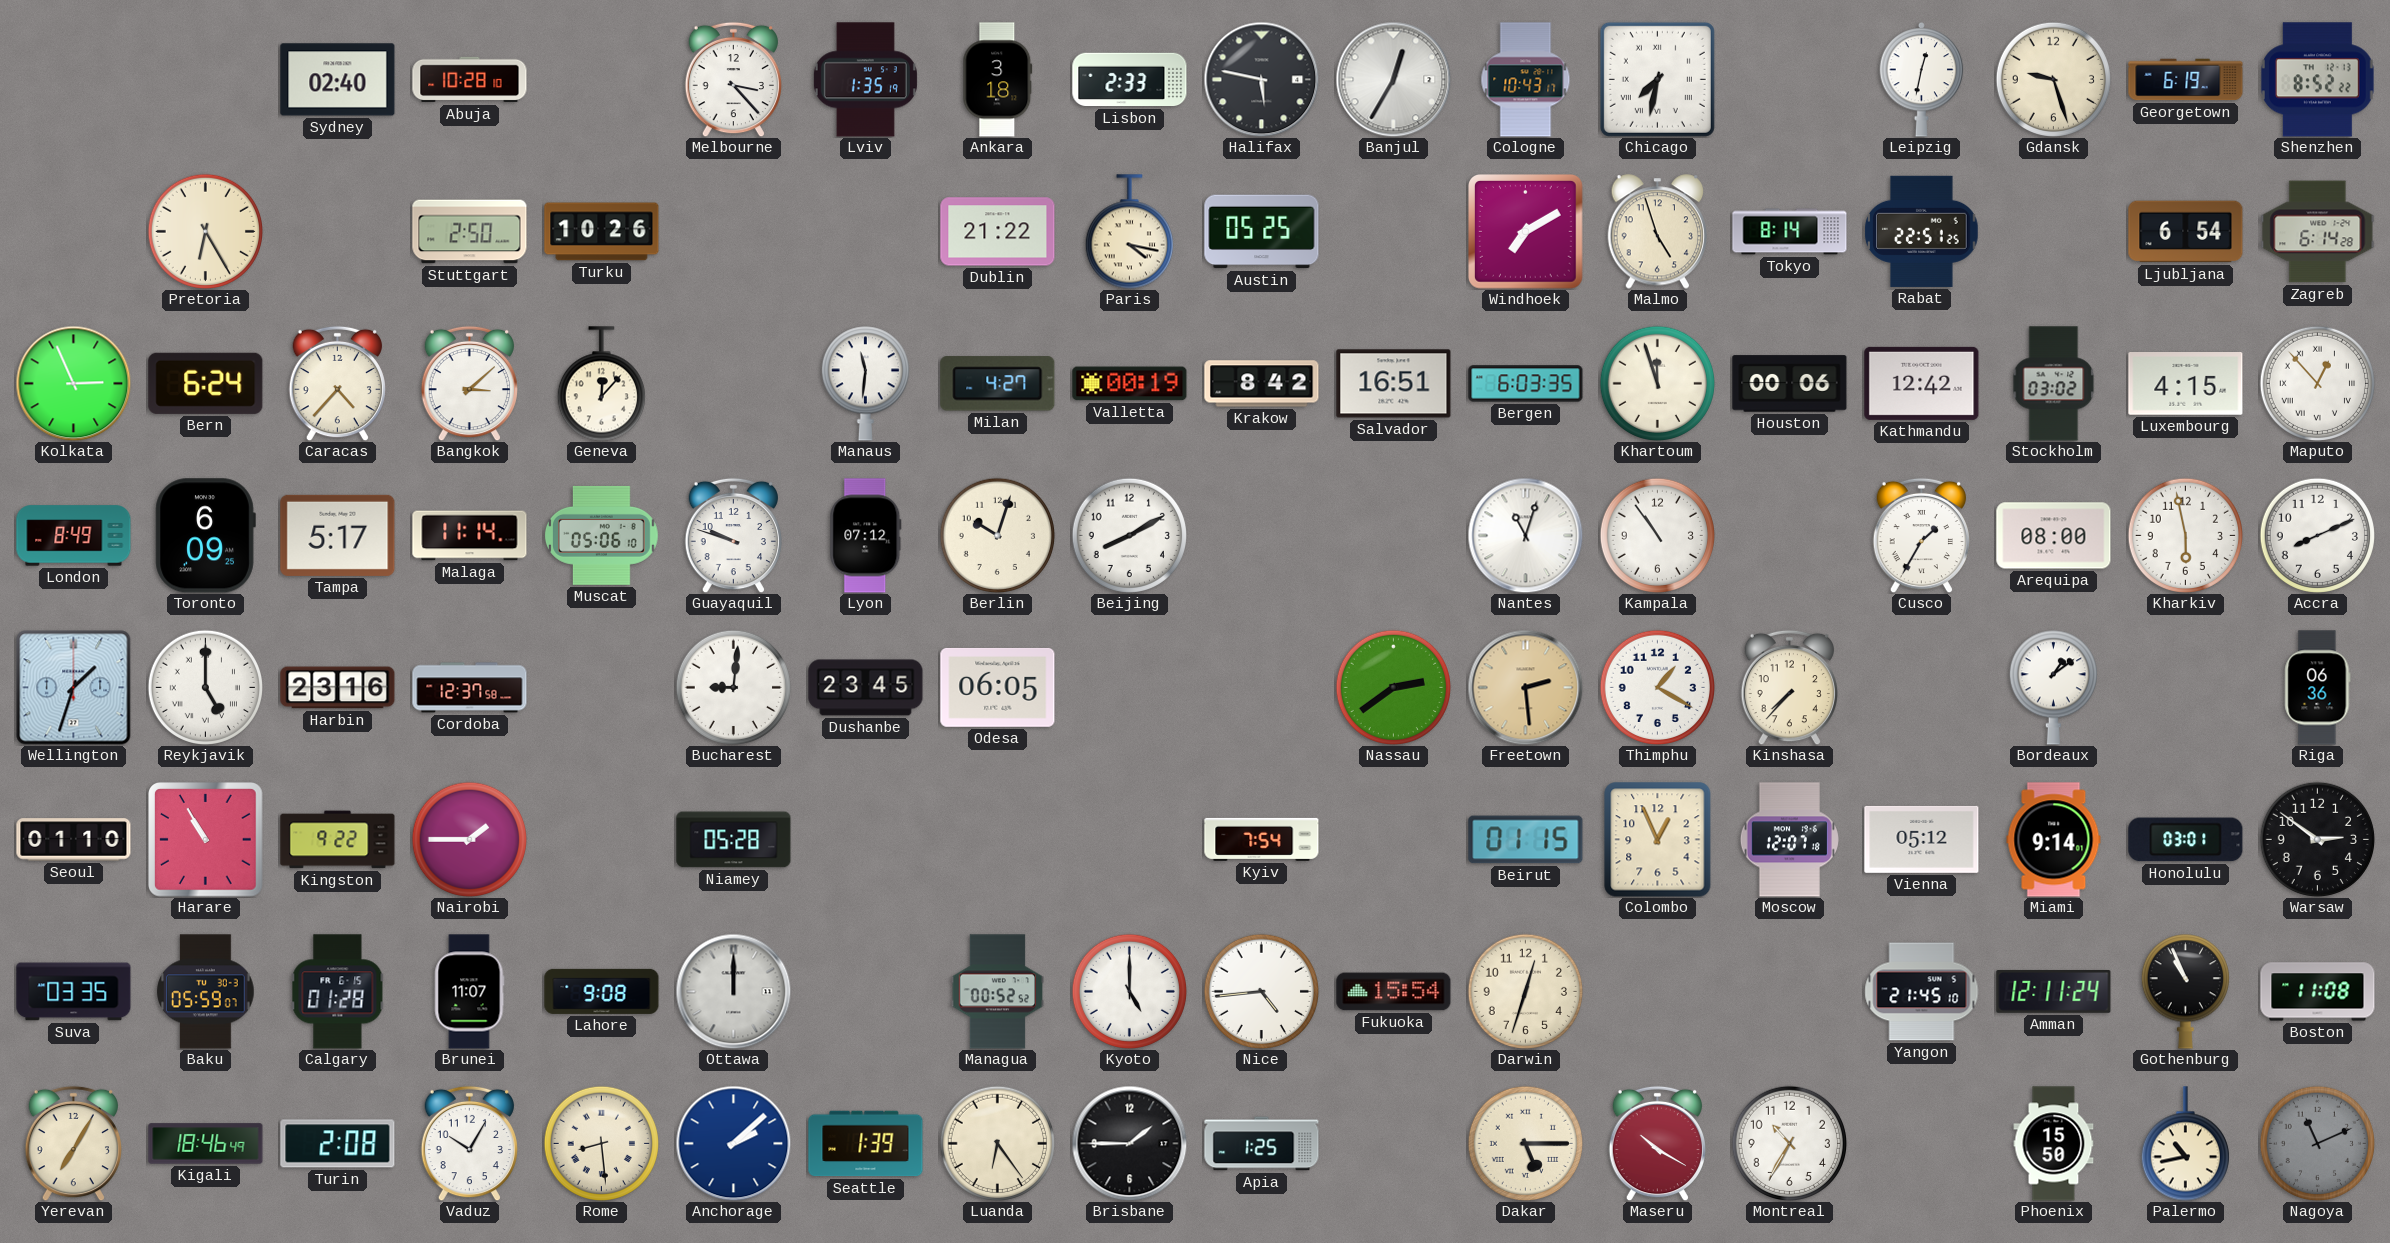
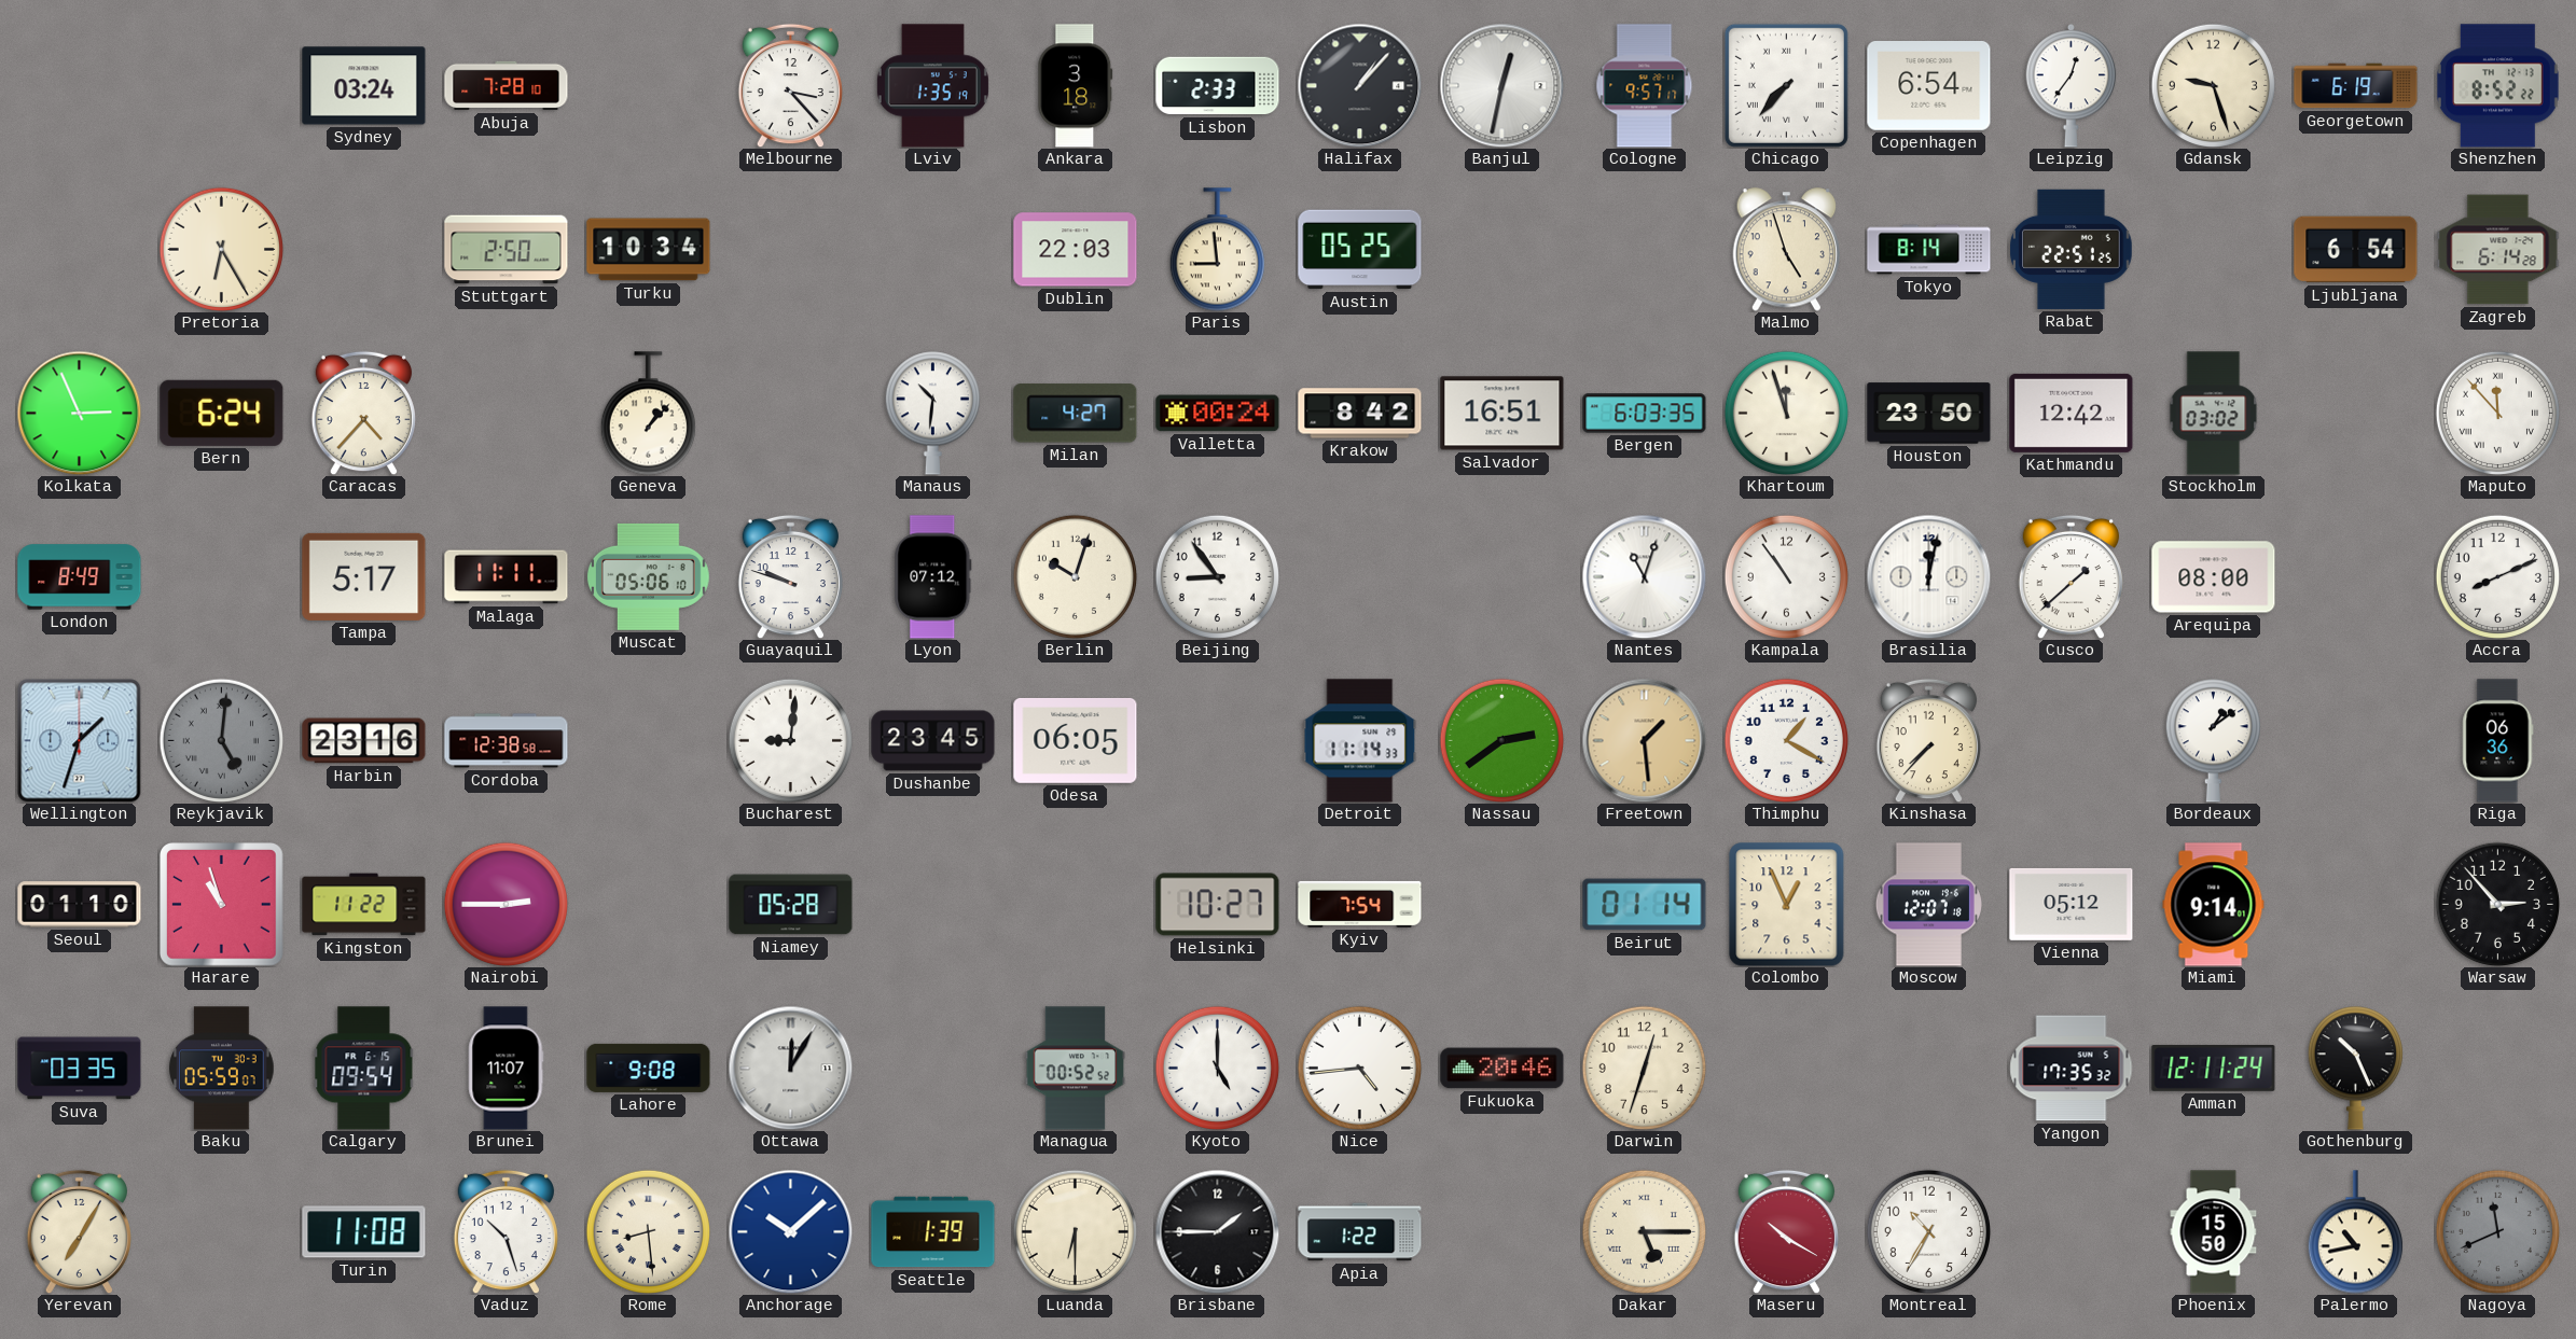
Sydney: 02:40 -> 03:24
Abuja: 10:28 -> 7:28
Halifax: 5:47 -> 1:07
Banjul: 12:35 -> 12:32
Cologne: 10:43 -> 9:57
Chicago: 7:32 -> 7:37
Copenhagen: none -> 6:54
Leipzig: 12:32 -> 12:36
Turku: 10:26 -> 10:34
Dublin: 21:22 -> 22:03
Paris: 4:17 -> 8:59
Windhoek: 7:10 -> none
Bangkok: 3:08 -> none
Geneva: 12:07 -> 1:07
Manaus: 11:31 -> 10:31
Valletta: 00:19 -> 00:24
Houston: 00:06 -> 23:50
Luxembourg: 4:15 -> none
Maputo: 12:53 -> 11:53
Toronto: 6:09 -> none
Malaga: 11:14 -> 11:11
Beijing: 8:10 -> 8:54
Brasilia: none -> 12:02
Cusco: 1:35 -> 1:38
Kharkiv: 5:58 -> none
Reykjavik: 5:00 -> 5:01
Reykjavik dial: white -> grey
Cordoba: 12:37 -> 12:38
Detroit: none -> 11:14
Freetown: 2:29 -> 1:29
Harare: 10:55 -> 10:57
Kingston: 9:22 -> 11:22
Nairobi: 1:45 -> 2:45
Helsinki: none -> 10:27
Beirut: 01:15 -> 01:14
Honolulu: 03:01 -> none
Warsaw: 2:51 -> 2:53
Calgary: 01:28 -> 09:54
Ottawa: 12:00 -> 12:05
Fukuoka: 15:54 -> 20:46
Yangon: 21:45 -> 17:35
Gothenburg: 10:56 -> 10:26
Boston: 11:08 -> none
Kigali: 18:46 -> none
Turin: 2:08 -> 11:08
Vaduz: 10:05 -> 10:27
Anchorage: 2:08 -> 10:08
Luanda: 6:24 -> 6:30
Apia: 1:25 -> 1:22
Nagoya: 11:11 -> 11:41
